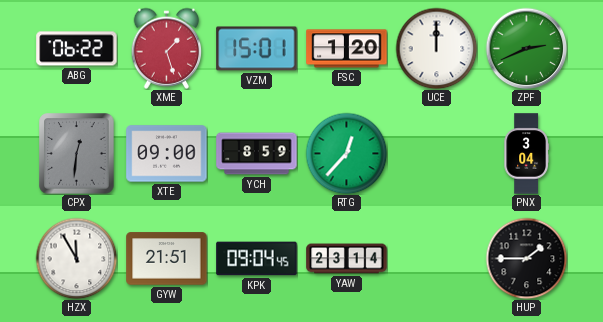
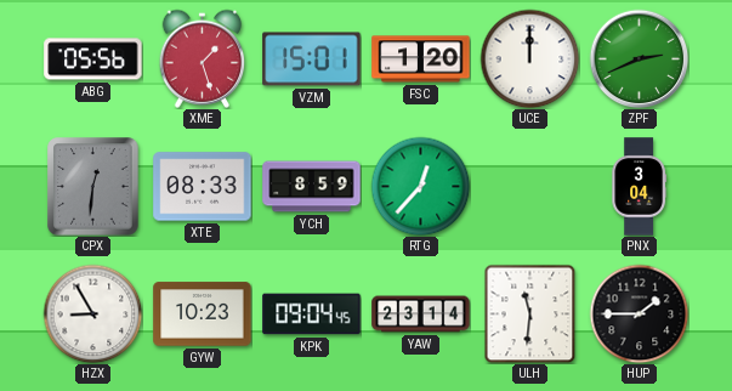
ABG: 06:22 -> 05:56
XTE: 09:00 -> 08:33
HZX: 11:55 -> 8:55
GYW: 21:51 -> 10:23
ULH: none -> 11:31
